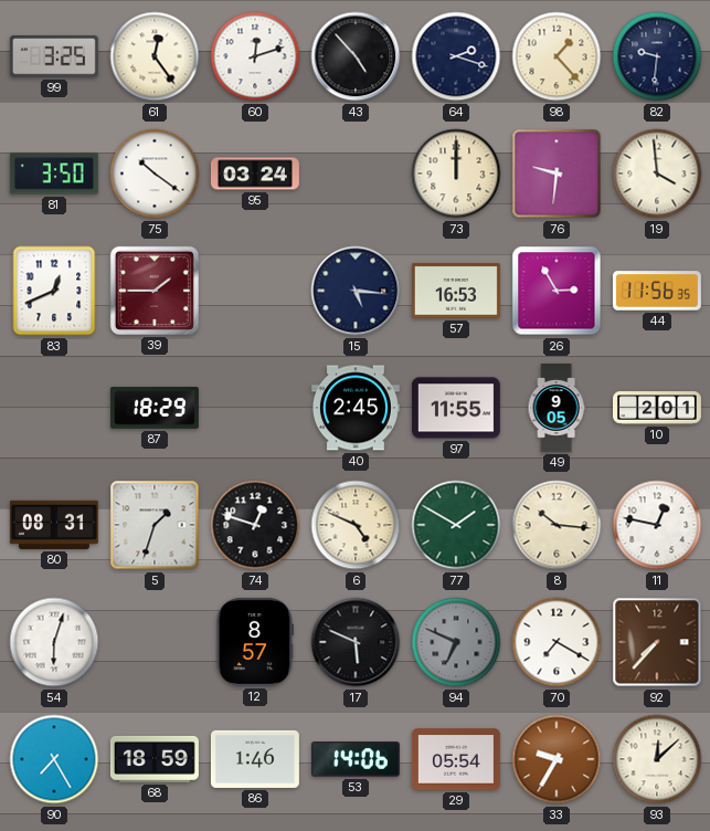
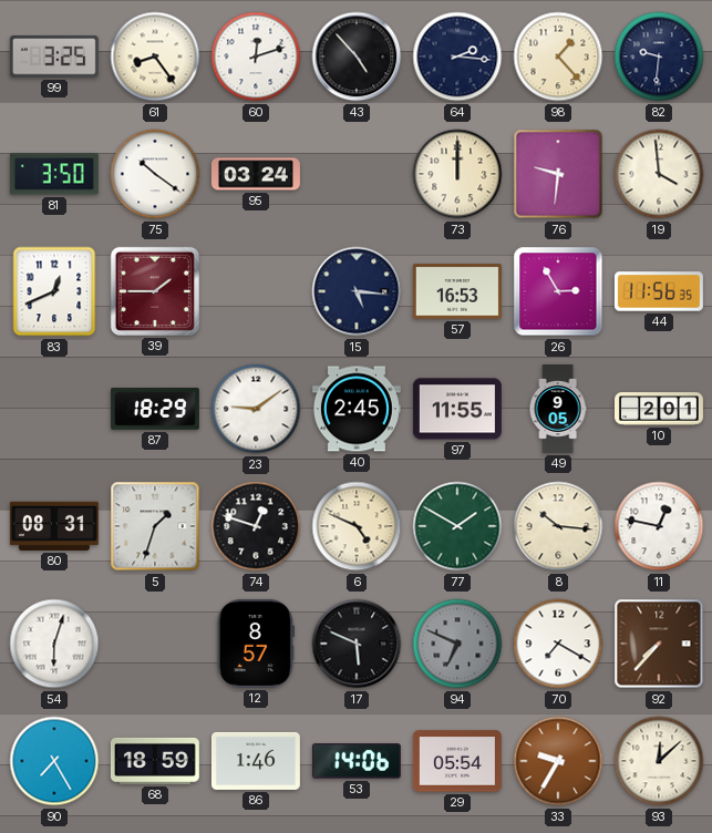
61: 12:24 -> 8:24
64: 2:18 -> 2:16
23: none -> 9:09
